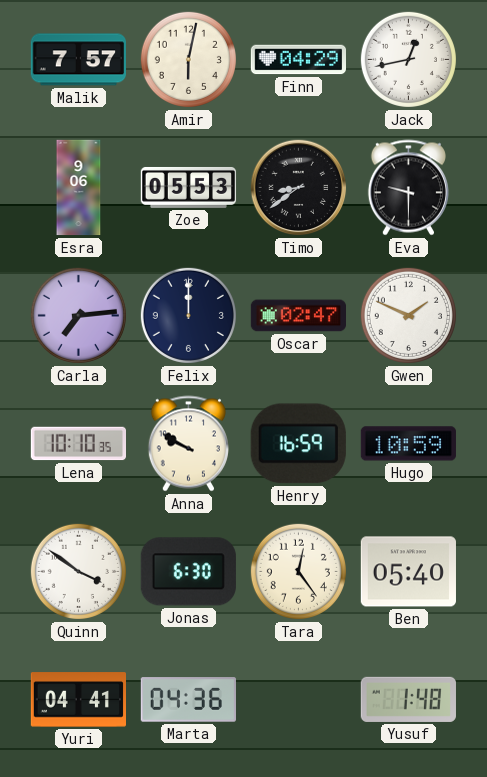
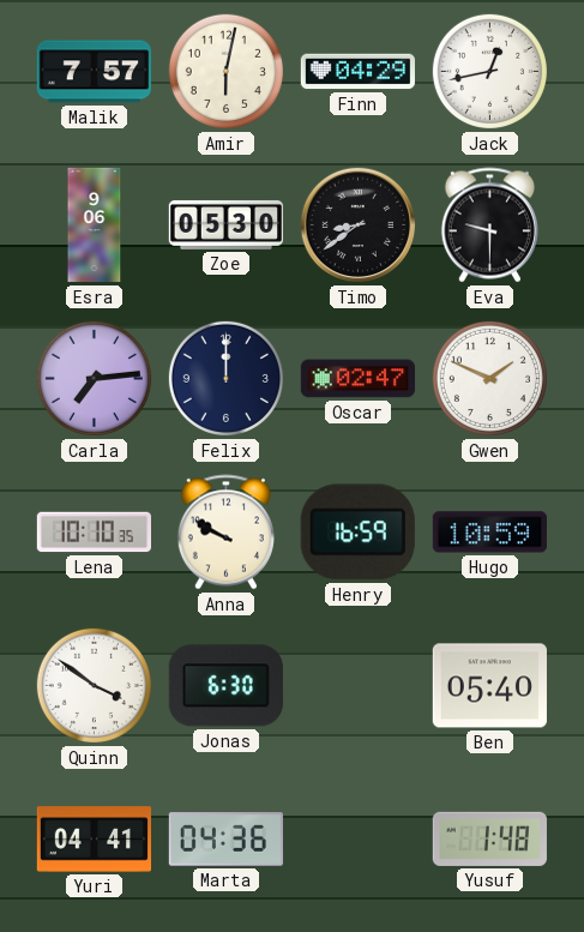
Zoe: 05:53 -> 05:30
Tara: 12:24 -> none
